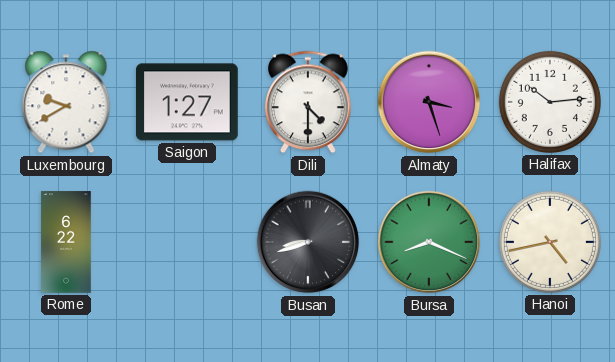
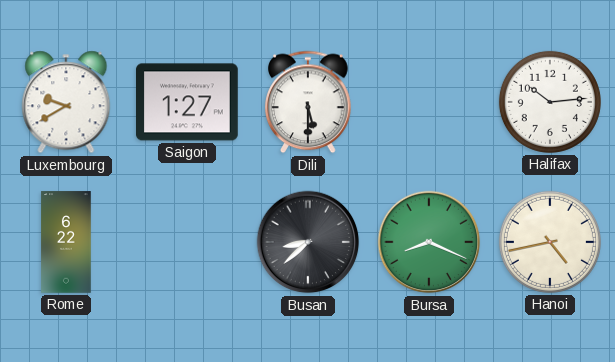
Dili: 4:30 -> 5:30
Almaty: 3:27 -> none
Busan: 8:42 -> 8:38
